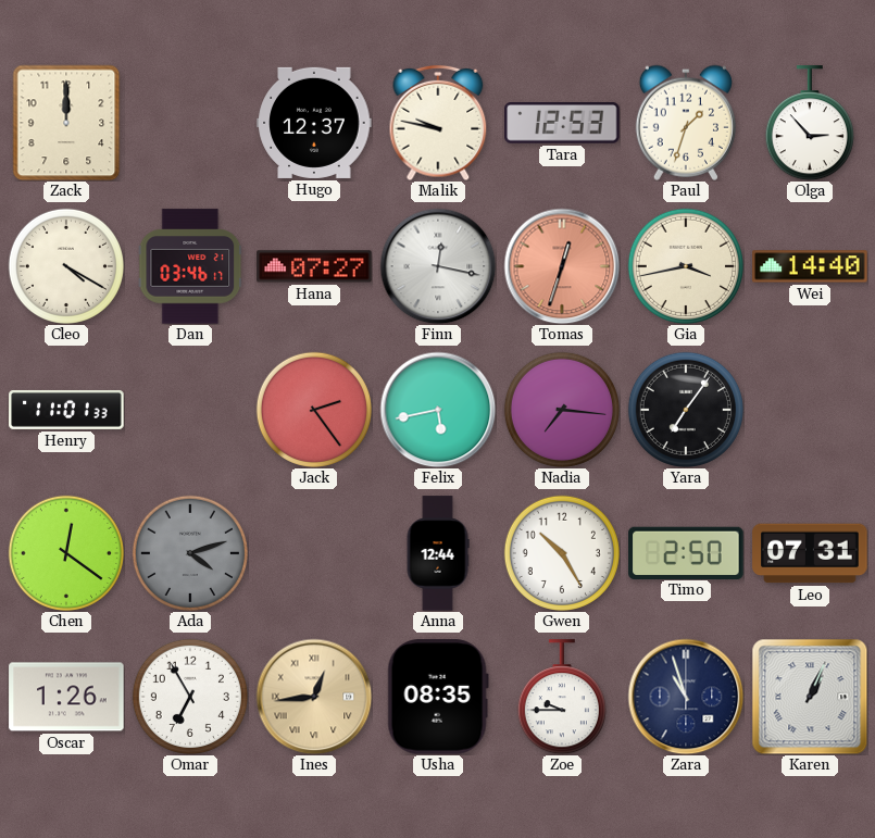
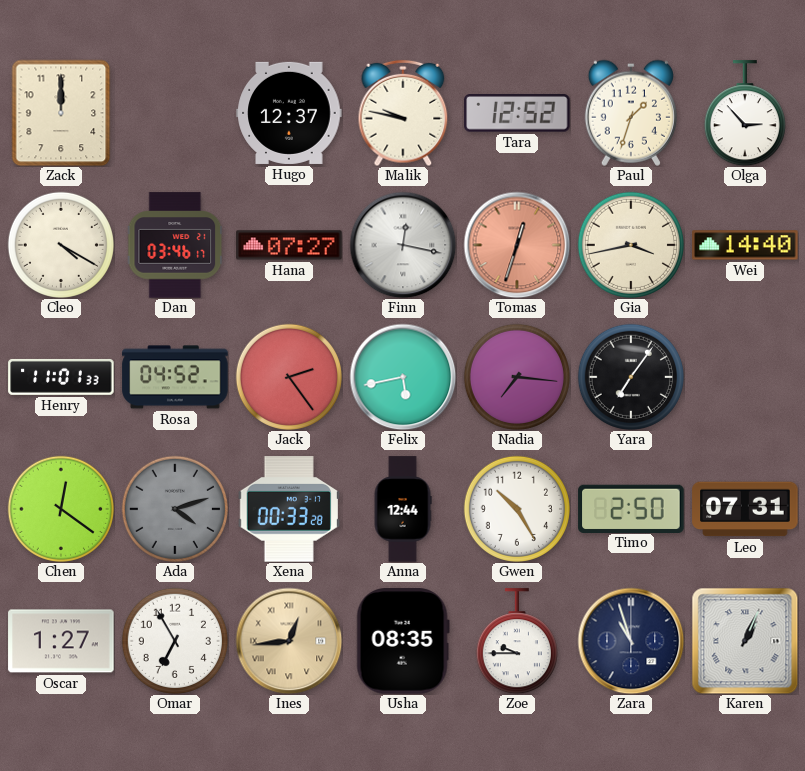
Tara: 12:53 -> 12:52
Rosa: none -> 04:52
Xena: none -> 00:33
Oscar: 1:26 -> 1:27
